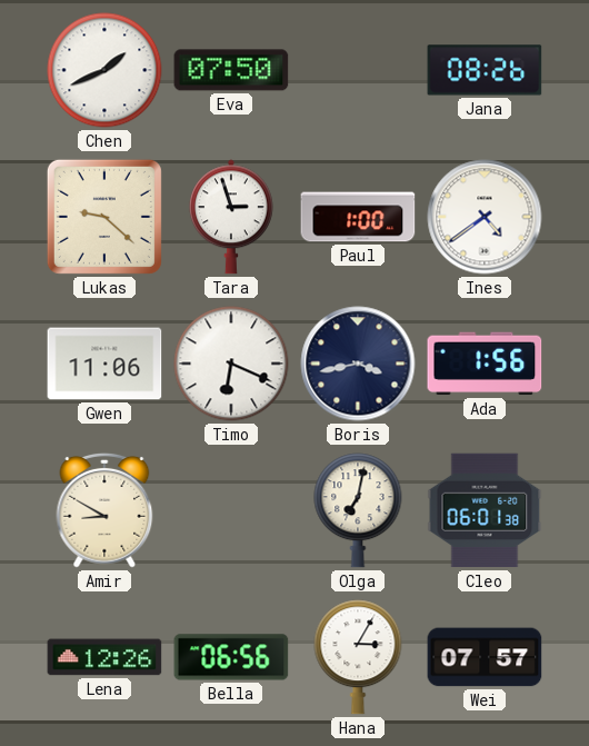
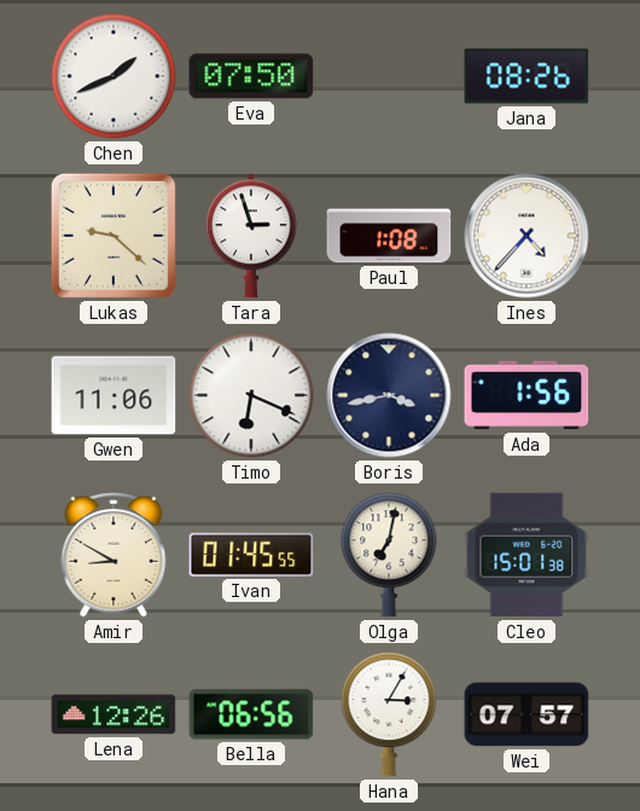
Paul: 1:00 -> 1:08
Ines: 4:39 -> 4:37
Ivan: none -> 01:45
Cleo: 06:01 -> 15:01
